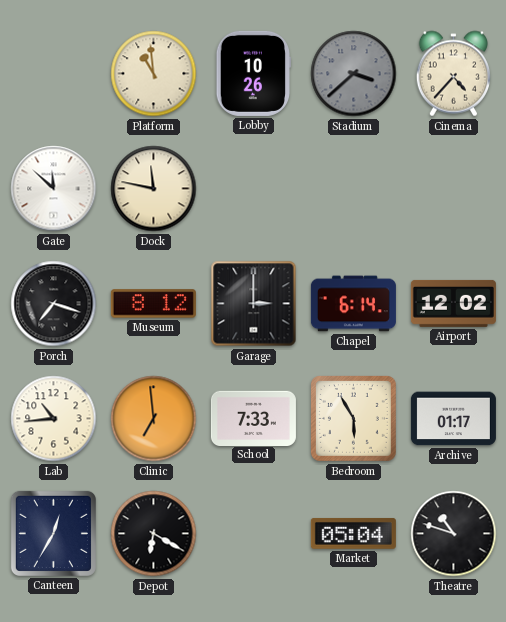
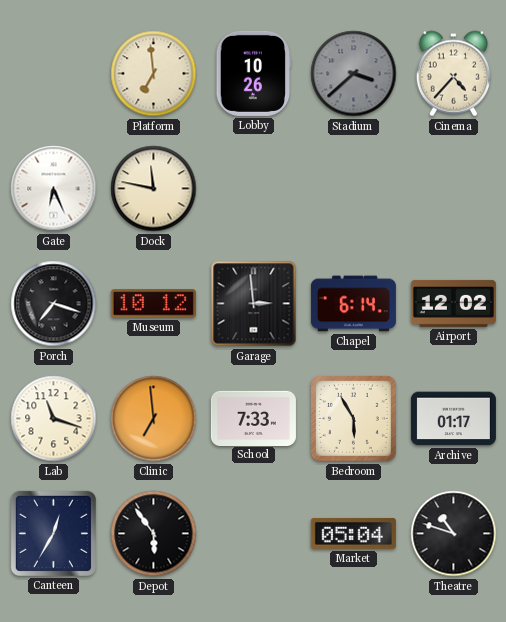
Platform: 10:59 -> 6:59
Gate: 11:52 -> 6:26
Museum: 8:12 -> 10:12
Garage: 3:00 -> 2:59
Lab: 10:44 -> 11:18
Depot: 6:20 -> 5:54
